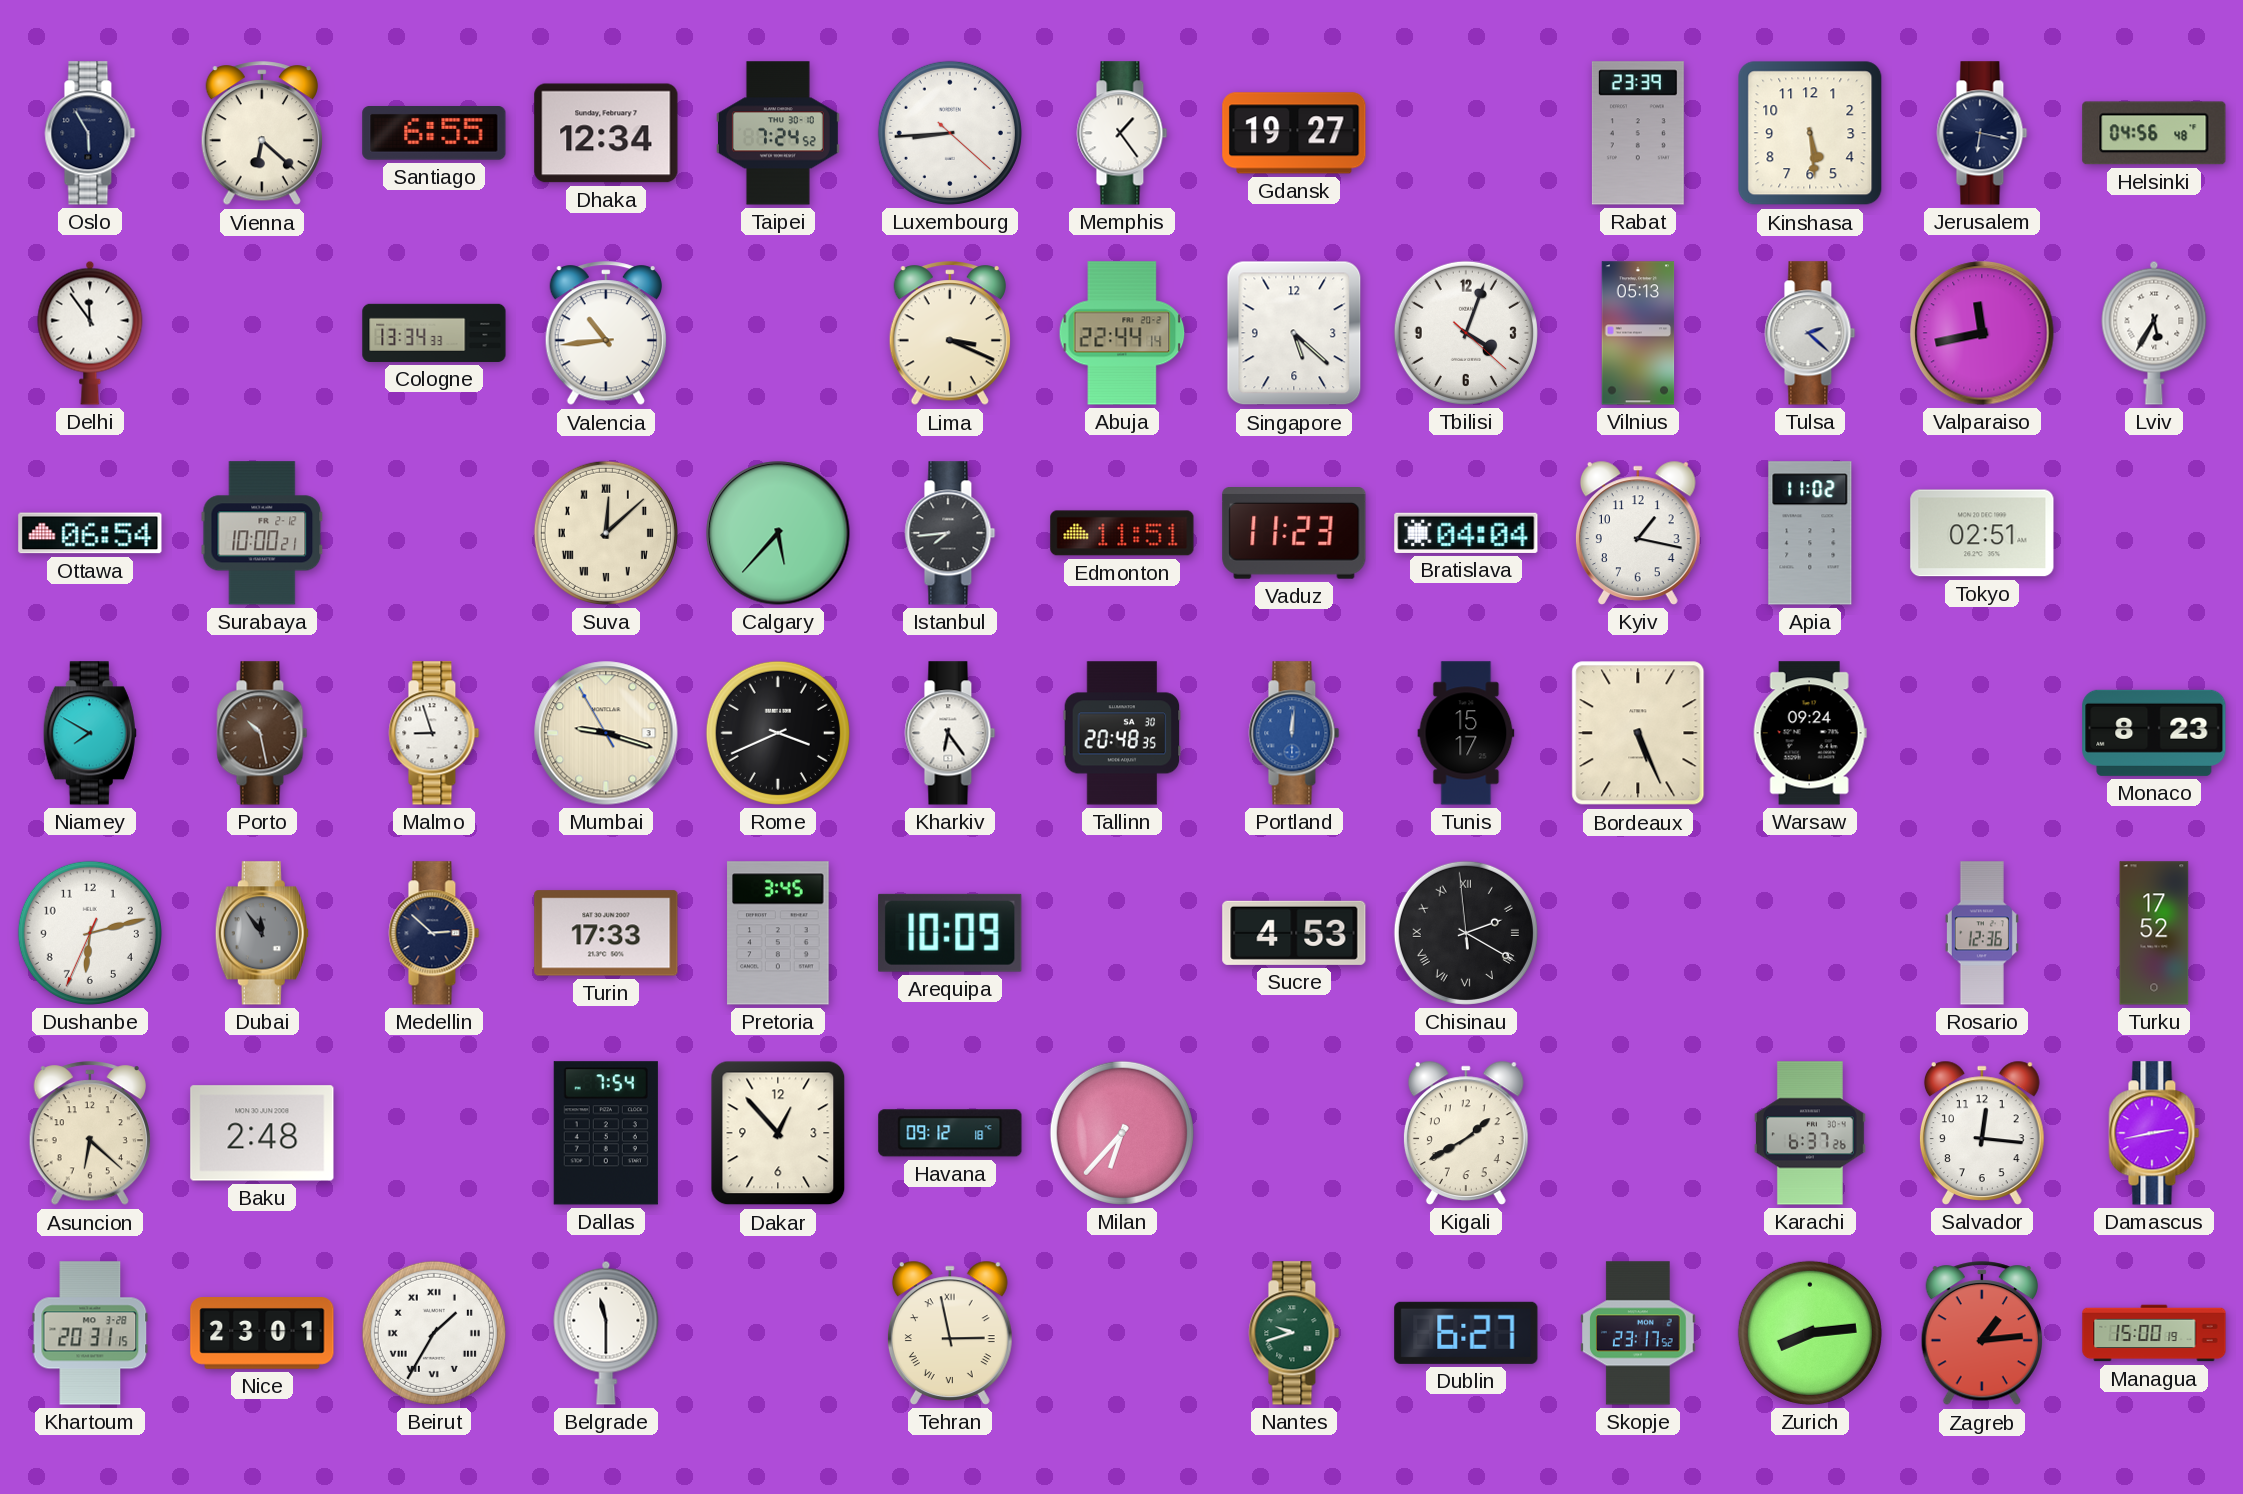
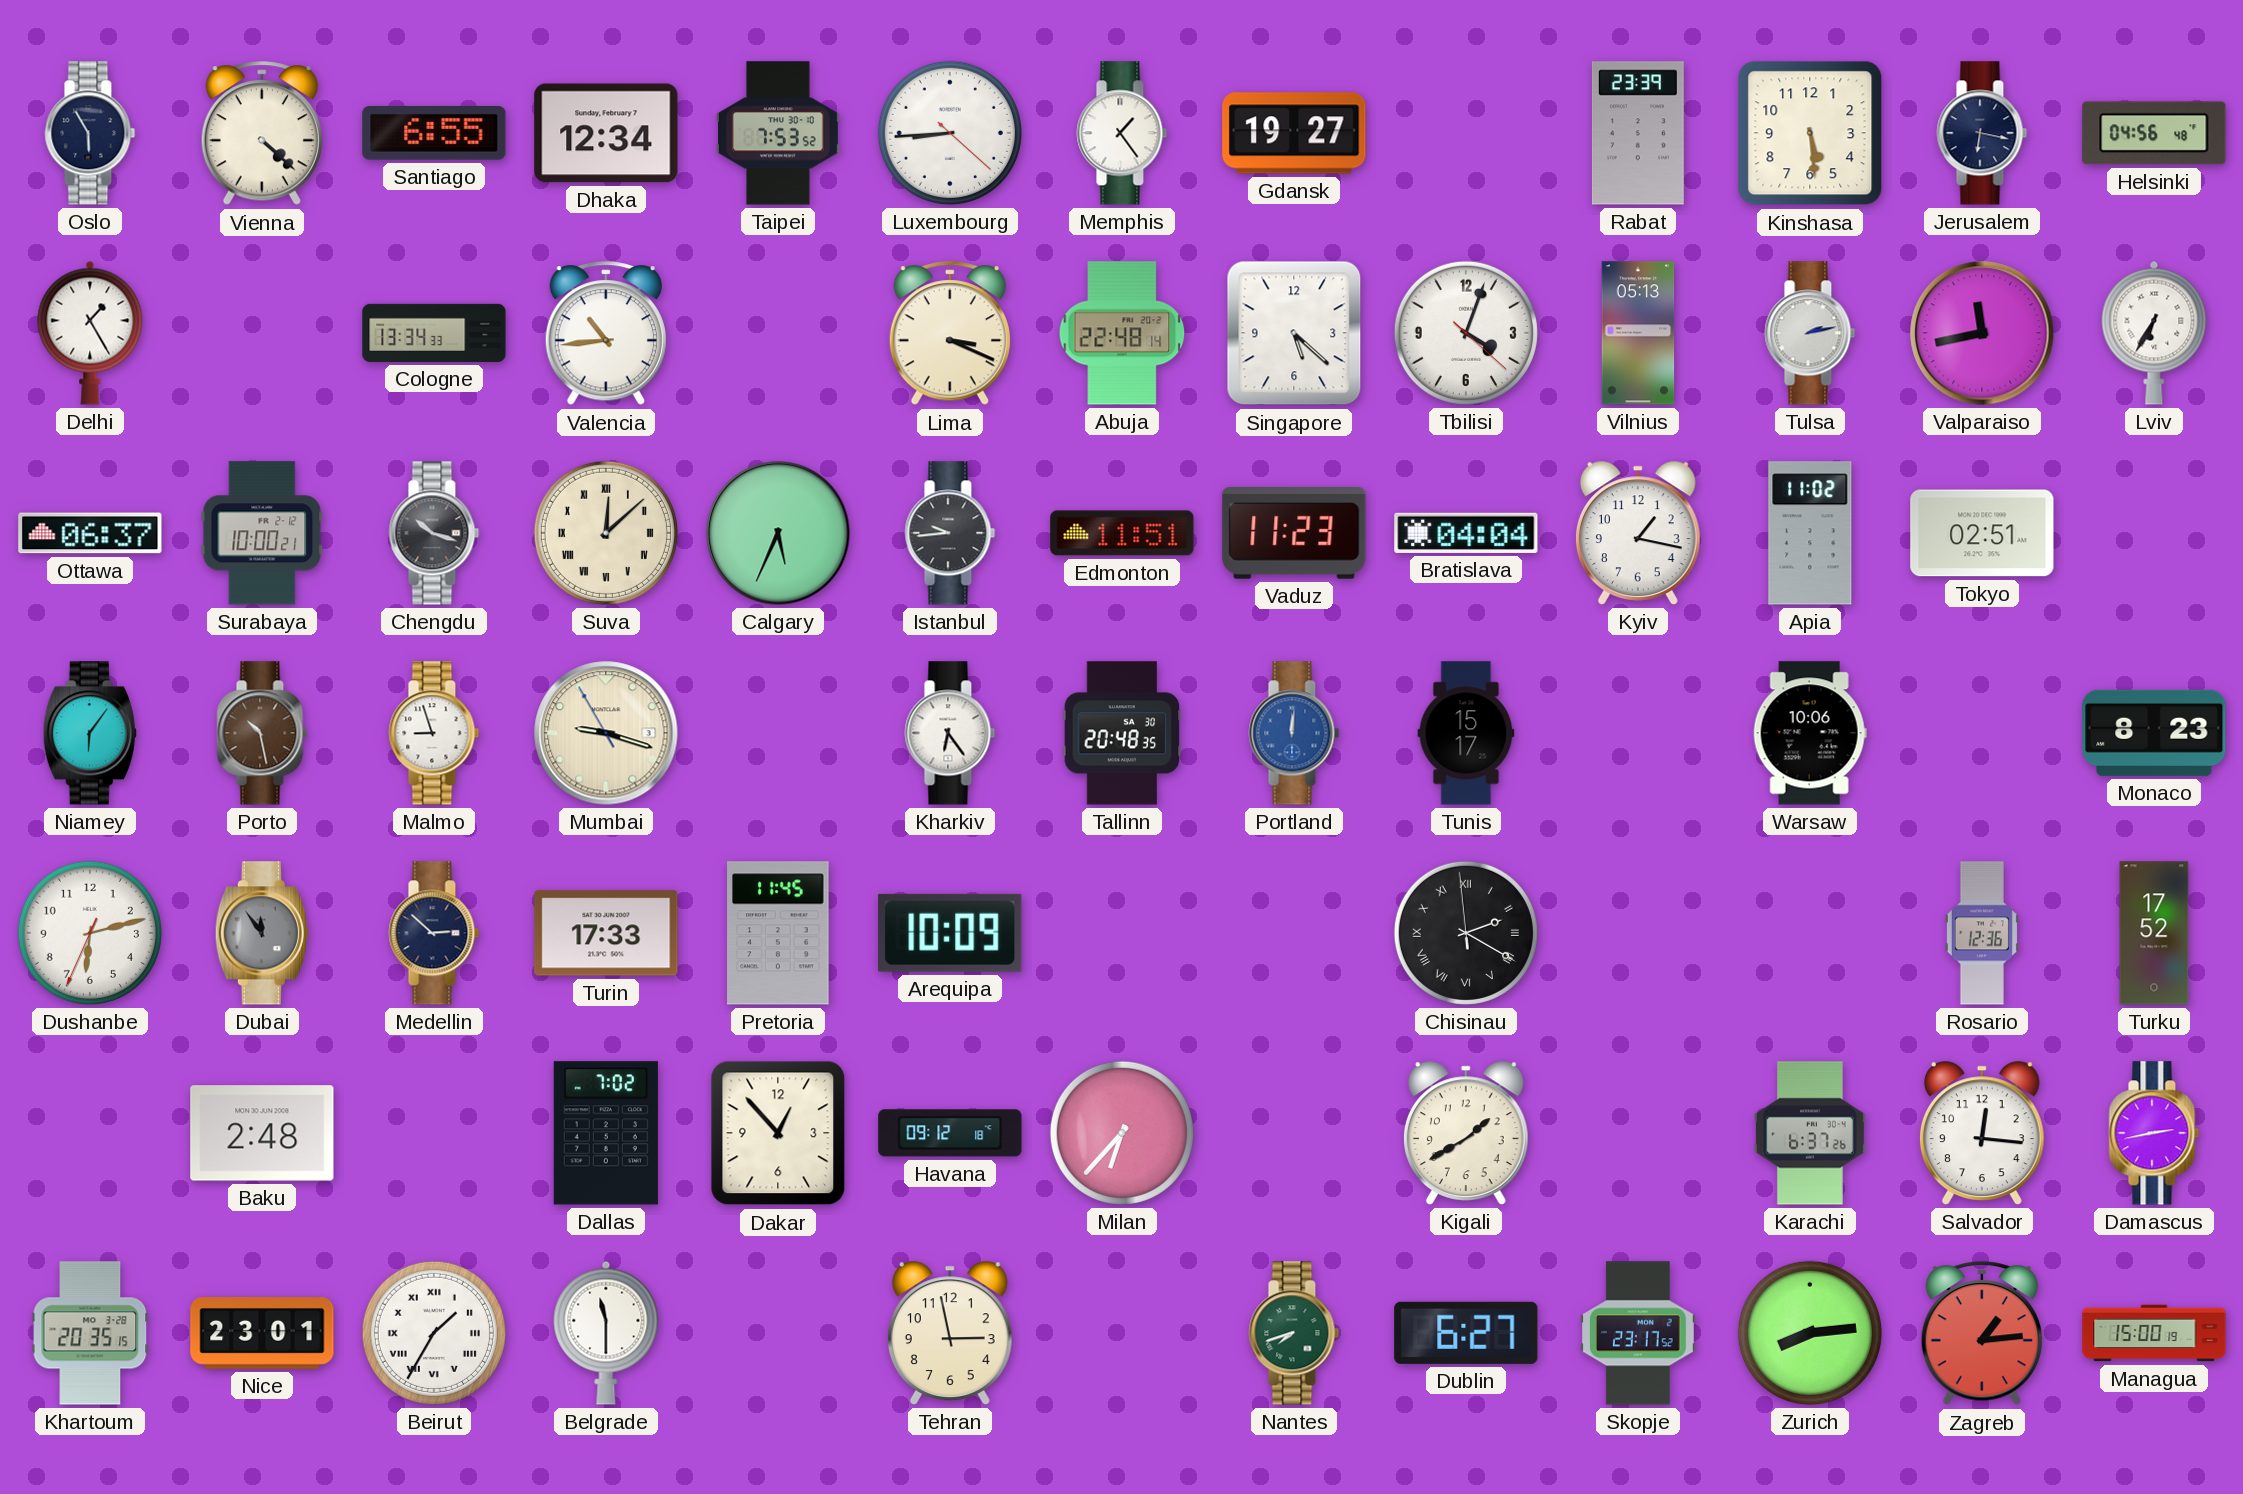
Vienna: 6:22 -> 4:22
Taipei: 7:24 -> 7:53
Delhi: 11:54 -> 1:25
Abuja: 22:44 -> 22:48
Tulsa: 2:22 -> 2:13
Lviv: 5:35 -> 6:35
Ottawa: 06:54 -> 06:37
Chengdu: none -> 10:18
Calgary: 5:37 -> 5:34
Istanbul: 7:44 -> 9:44
Niamey: 7:50 -> 6:06
Rome: 3:41 -> none
Bordeaux: 5:26 -> none
Warsaw: 09:24 -> 10:06
Pretoria: 3:45 -> 11:45
Sucre: 4:53 -> none
Asuncion: 6:22 -> none
Dallas: 7:54 -> 7:02
Khartoum: 20:31 -> 20:35
Tehran numerals: Roman -> Arabic
Nantes: 9:42 -> 7:42
